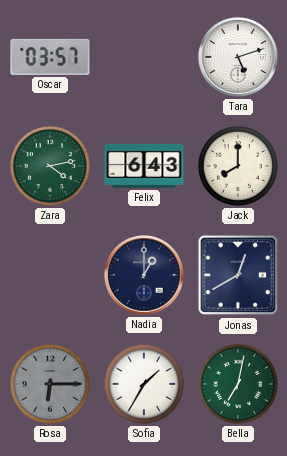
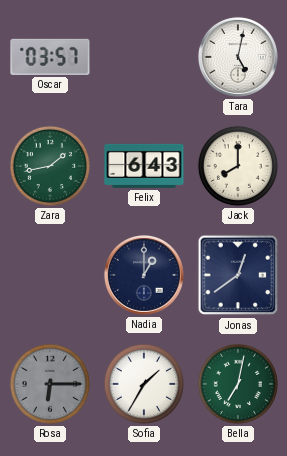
Tara: 5:12 -> 5:02
Zara: 4:13 -> 1:43
Jonas: 12:40 -> 12:39
